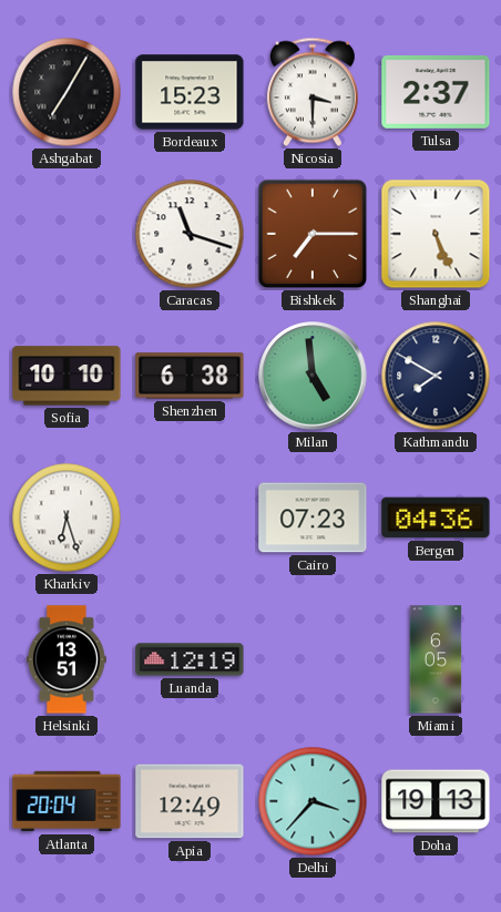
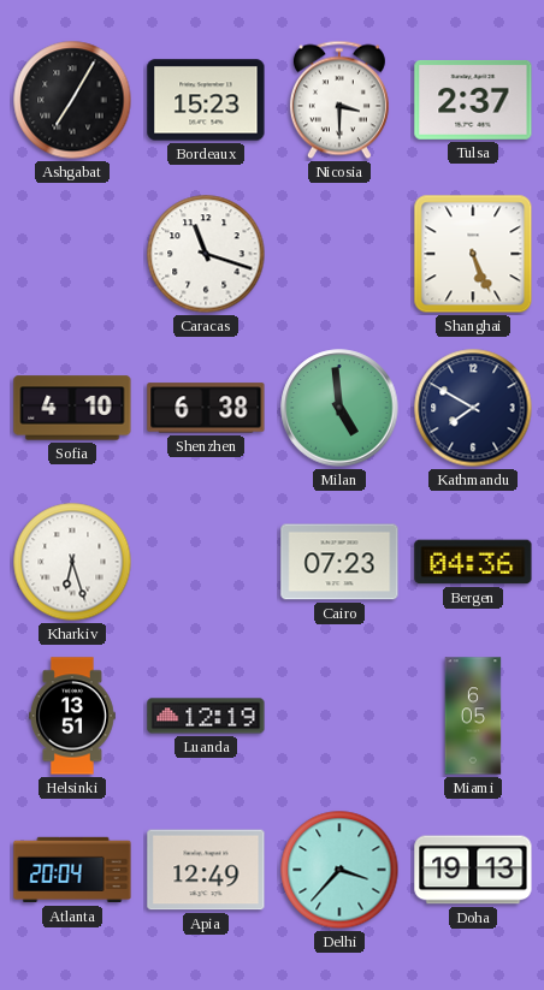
Bishkek: 7:15 -> none
Sofia: 10:10 -> 4:10
